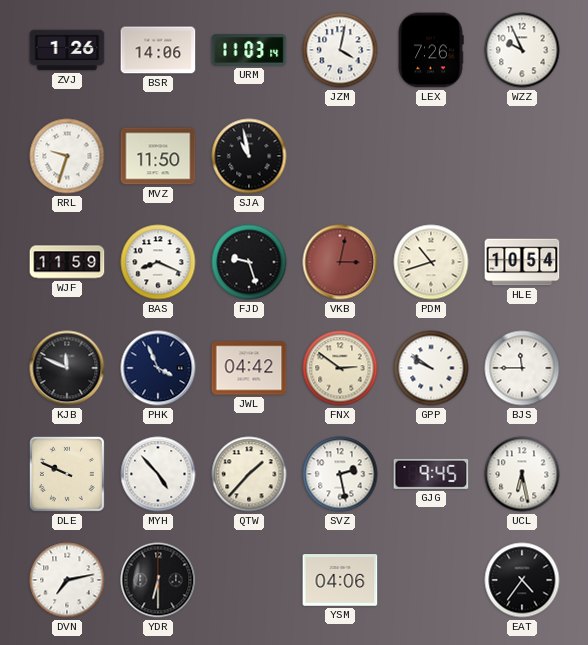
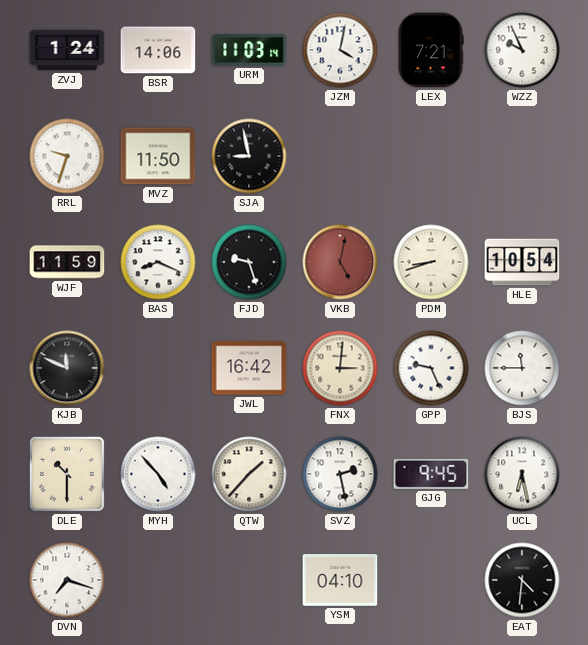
ZVJ: 1:26 -> 1:24
LEX: 7:26 -> 7:21
SJA: 10:58 -> 8:58
VKB: 3:02 -> 5:02
PDM: 10:42 -> 8:42
PHK: 3:56 -> none
JWL: 04:42 -> 16:42
FNX: 2:51 -> 3:01
GPP: 9:51 -> 9:26
DLE: 9:49 -> 10:30
DVN: 7:13 -> 7:18
YDR: 6:30 -> none
YSM: 04:06 -> 04:10
EAT: 4:36 -> 4:31
